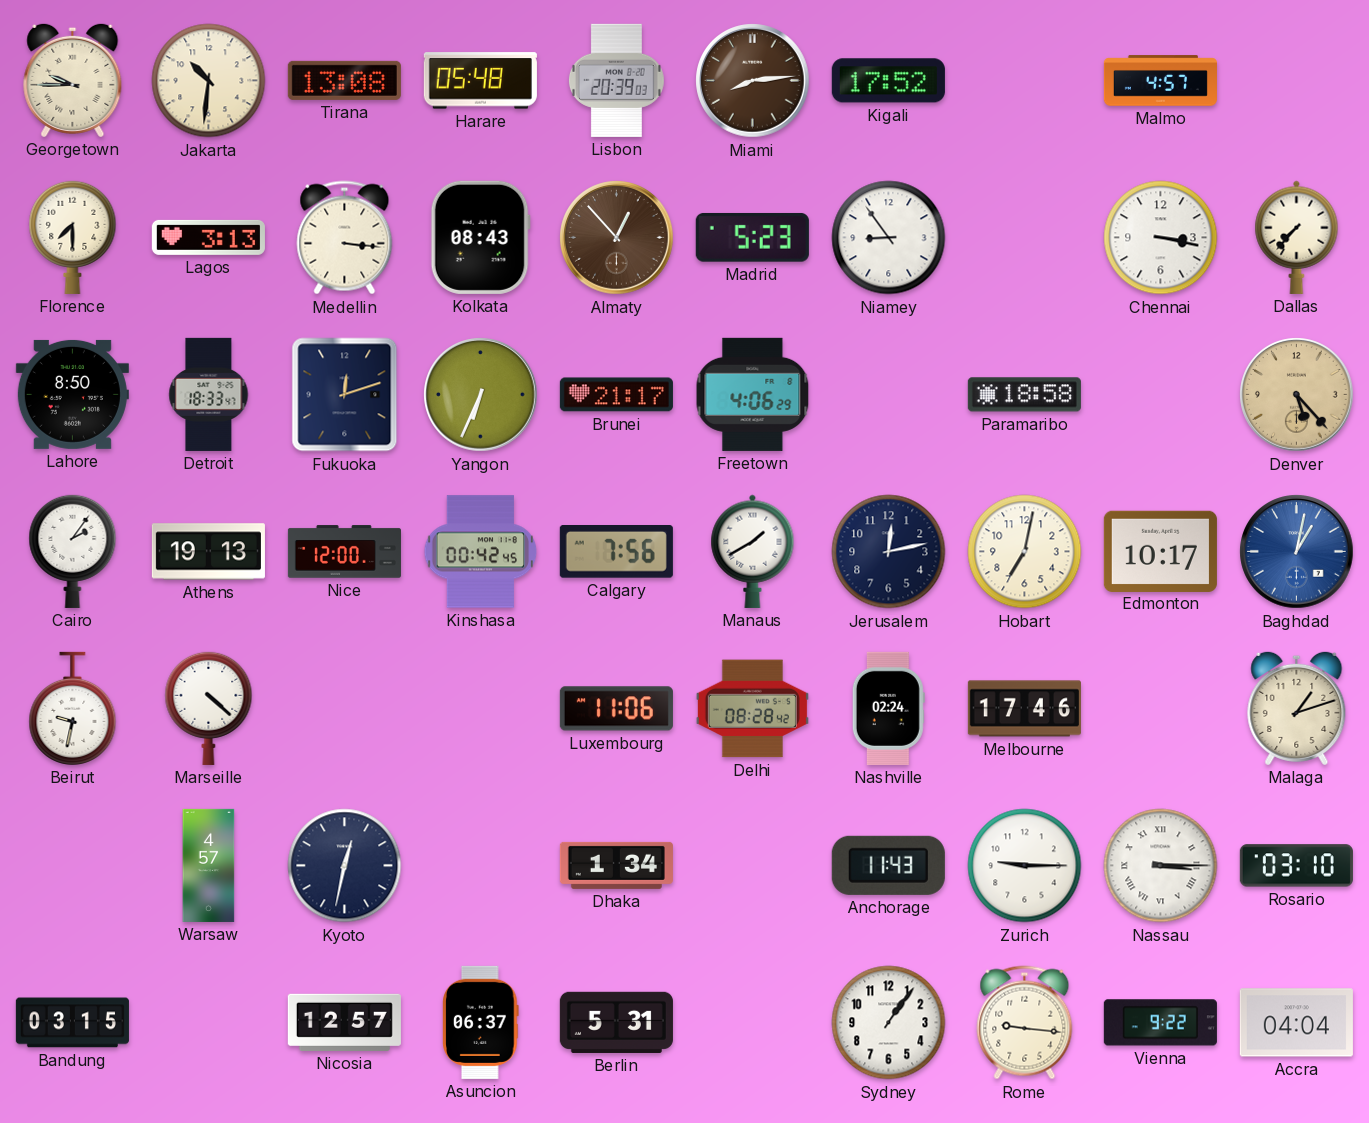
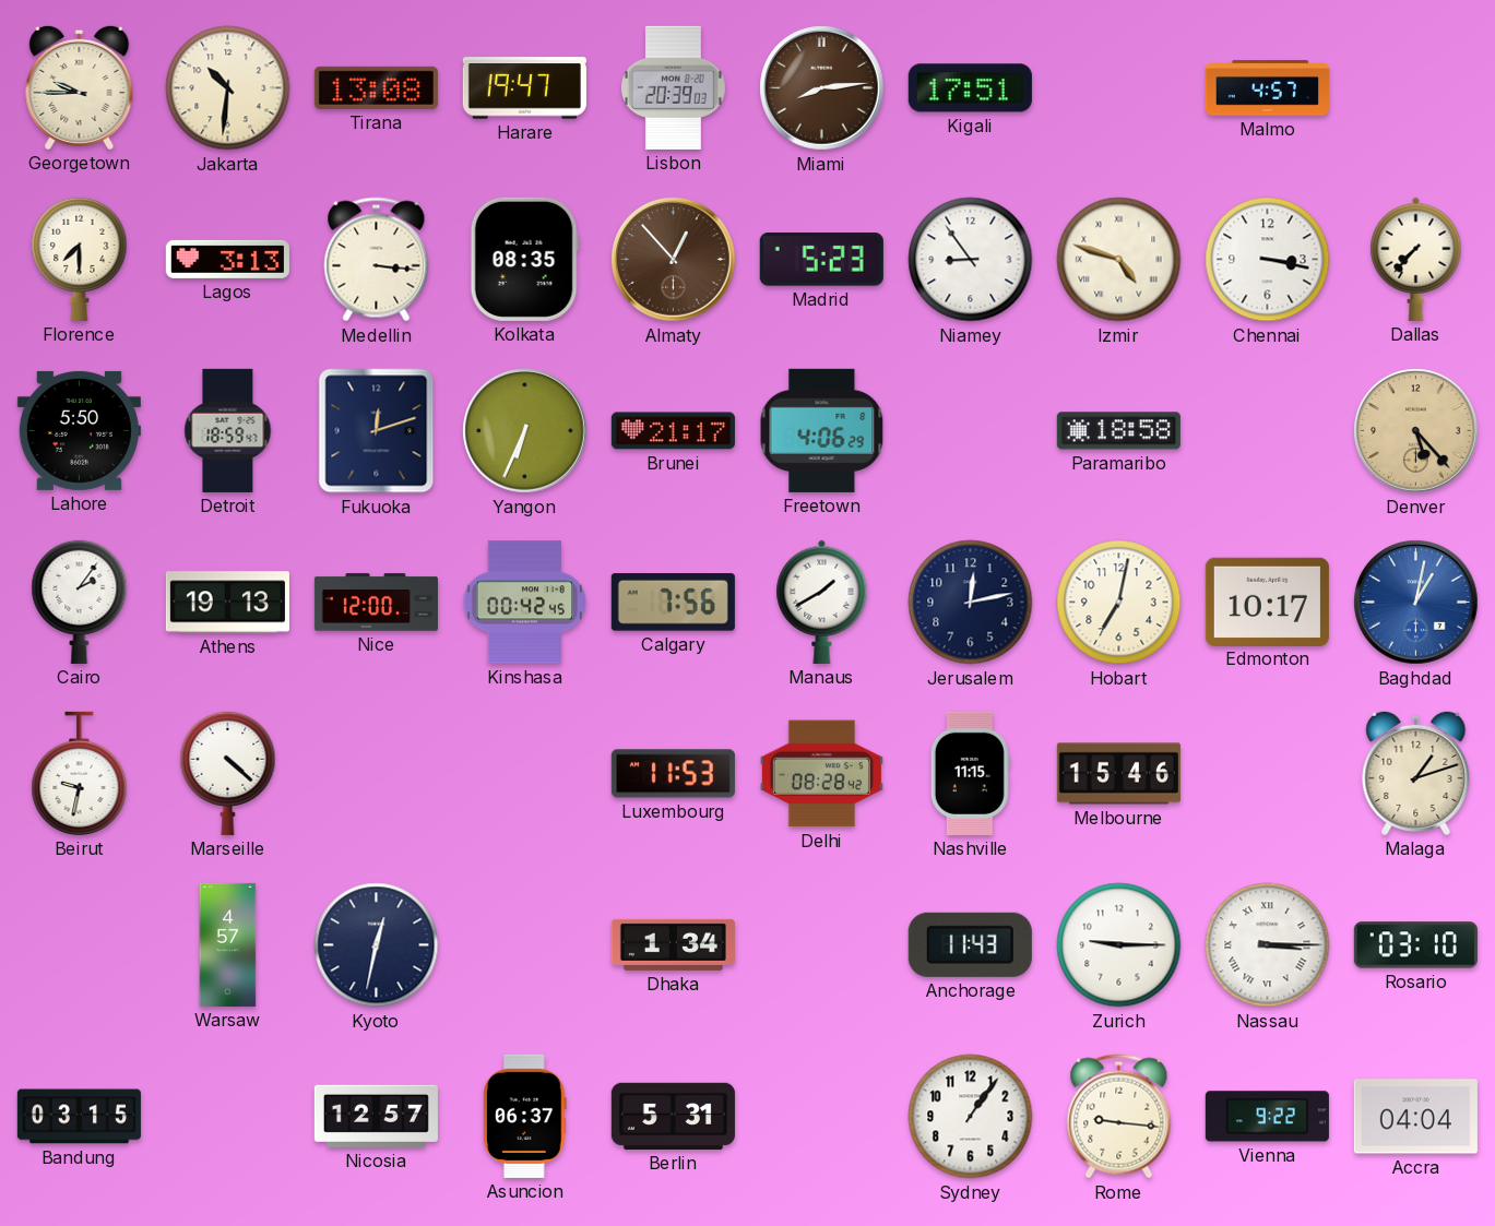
Harare: 05:48 -> 19:47
Kigali: 17:52 -> 17:51
Kolkata: 08:43 -> 08:35
Izmir: none -> 4:48
Lahore: 8:50 -> 5:50
Detroit: 18:33 -> 18:59
Luxembourg: 11:06 -> 11:53
Nashville: 02:24 -> 11:15
Melbourne: 17:46 -> 15:46
